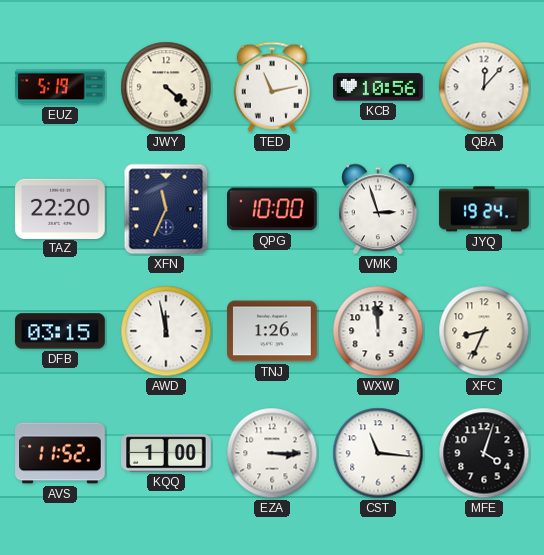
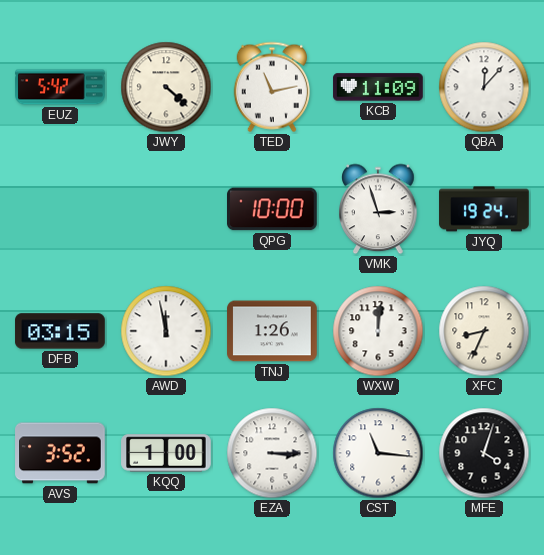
EUZ: 5:19 -> 5:42
KCB: 10:56 -> 11:09
TAZ: 22:20 -> none
XFN: 11:34 -> none
WXW: 11:59 -> 12:01
AVS: 11:52 -> 3:52
